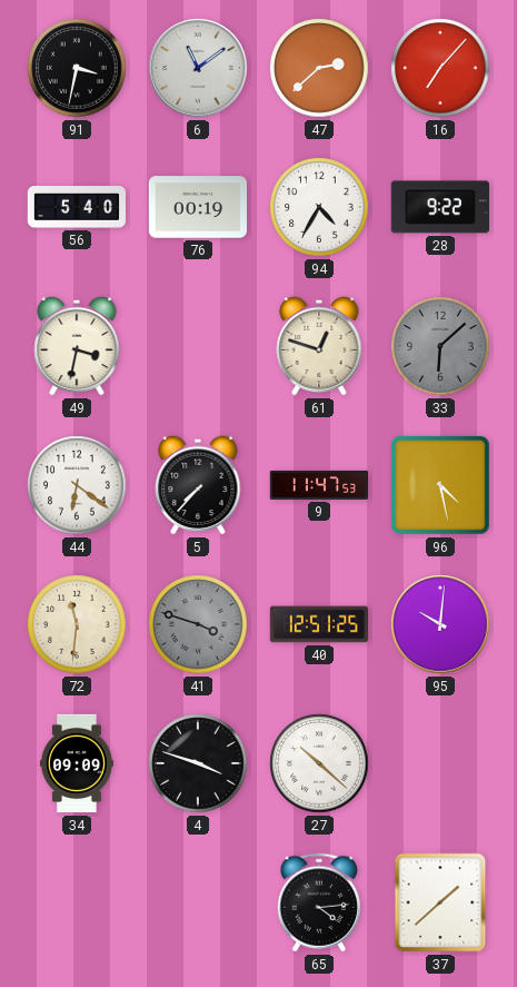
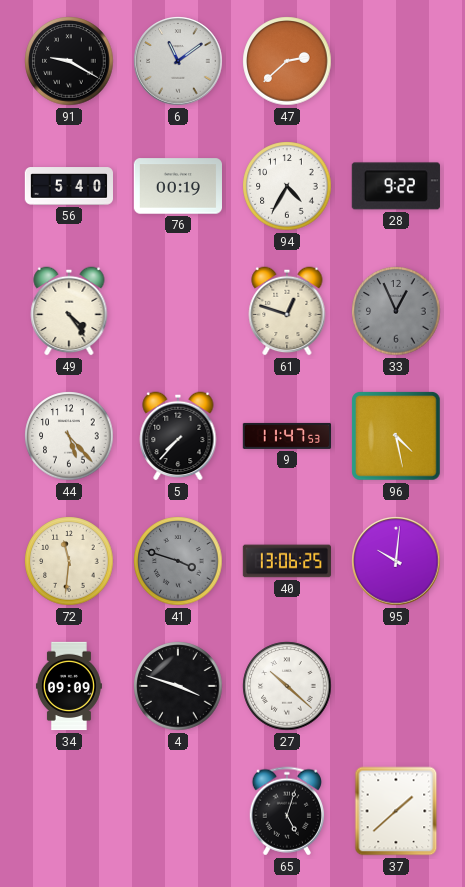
91: 3:32 -> 9:20
16: 7:07 -> none
49: 3:32 -> 4:24
33: 6:08 -> 12:56
44: 6:21 -> 5:23
40: 12:51 -> 13:06
65: 4:14 -> 5:03
